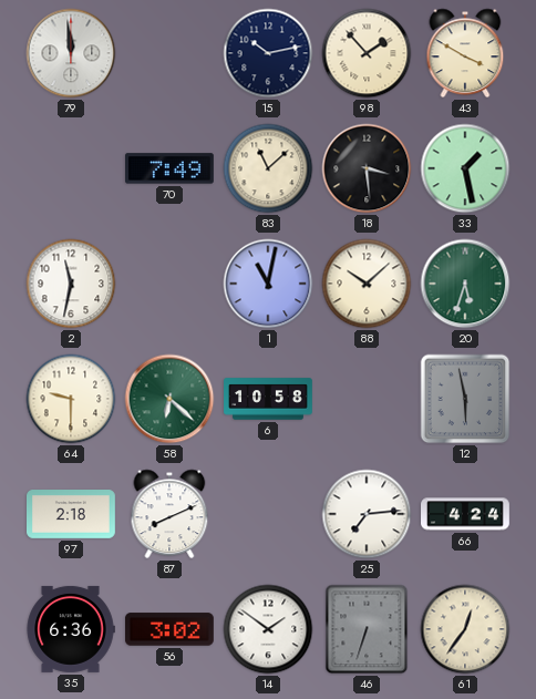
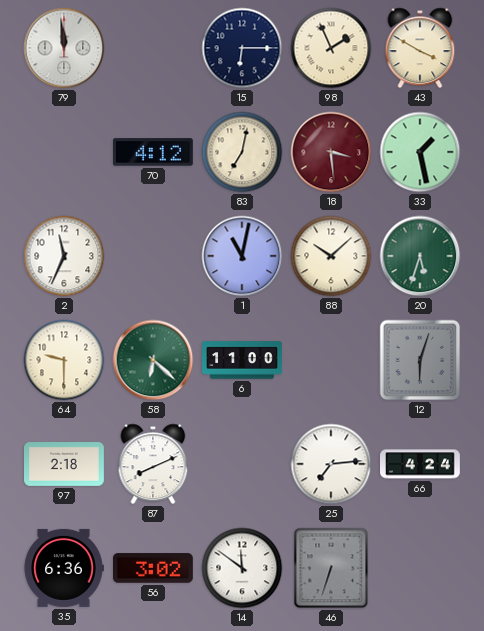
15: 10:13 -> 6:15
98: 1:53 -> 1:56
70: 7:49 -> 4:12
83: 11:08 -> 7:02
18 dial: black -> burgundy
2: 11:32 -> 11:34
6: 10:58 -> 11:00
12: 5:58 -> 6:03
14: 1:51 -> 11:51
61: 12:36 -> none
